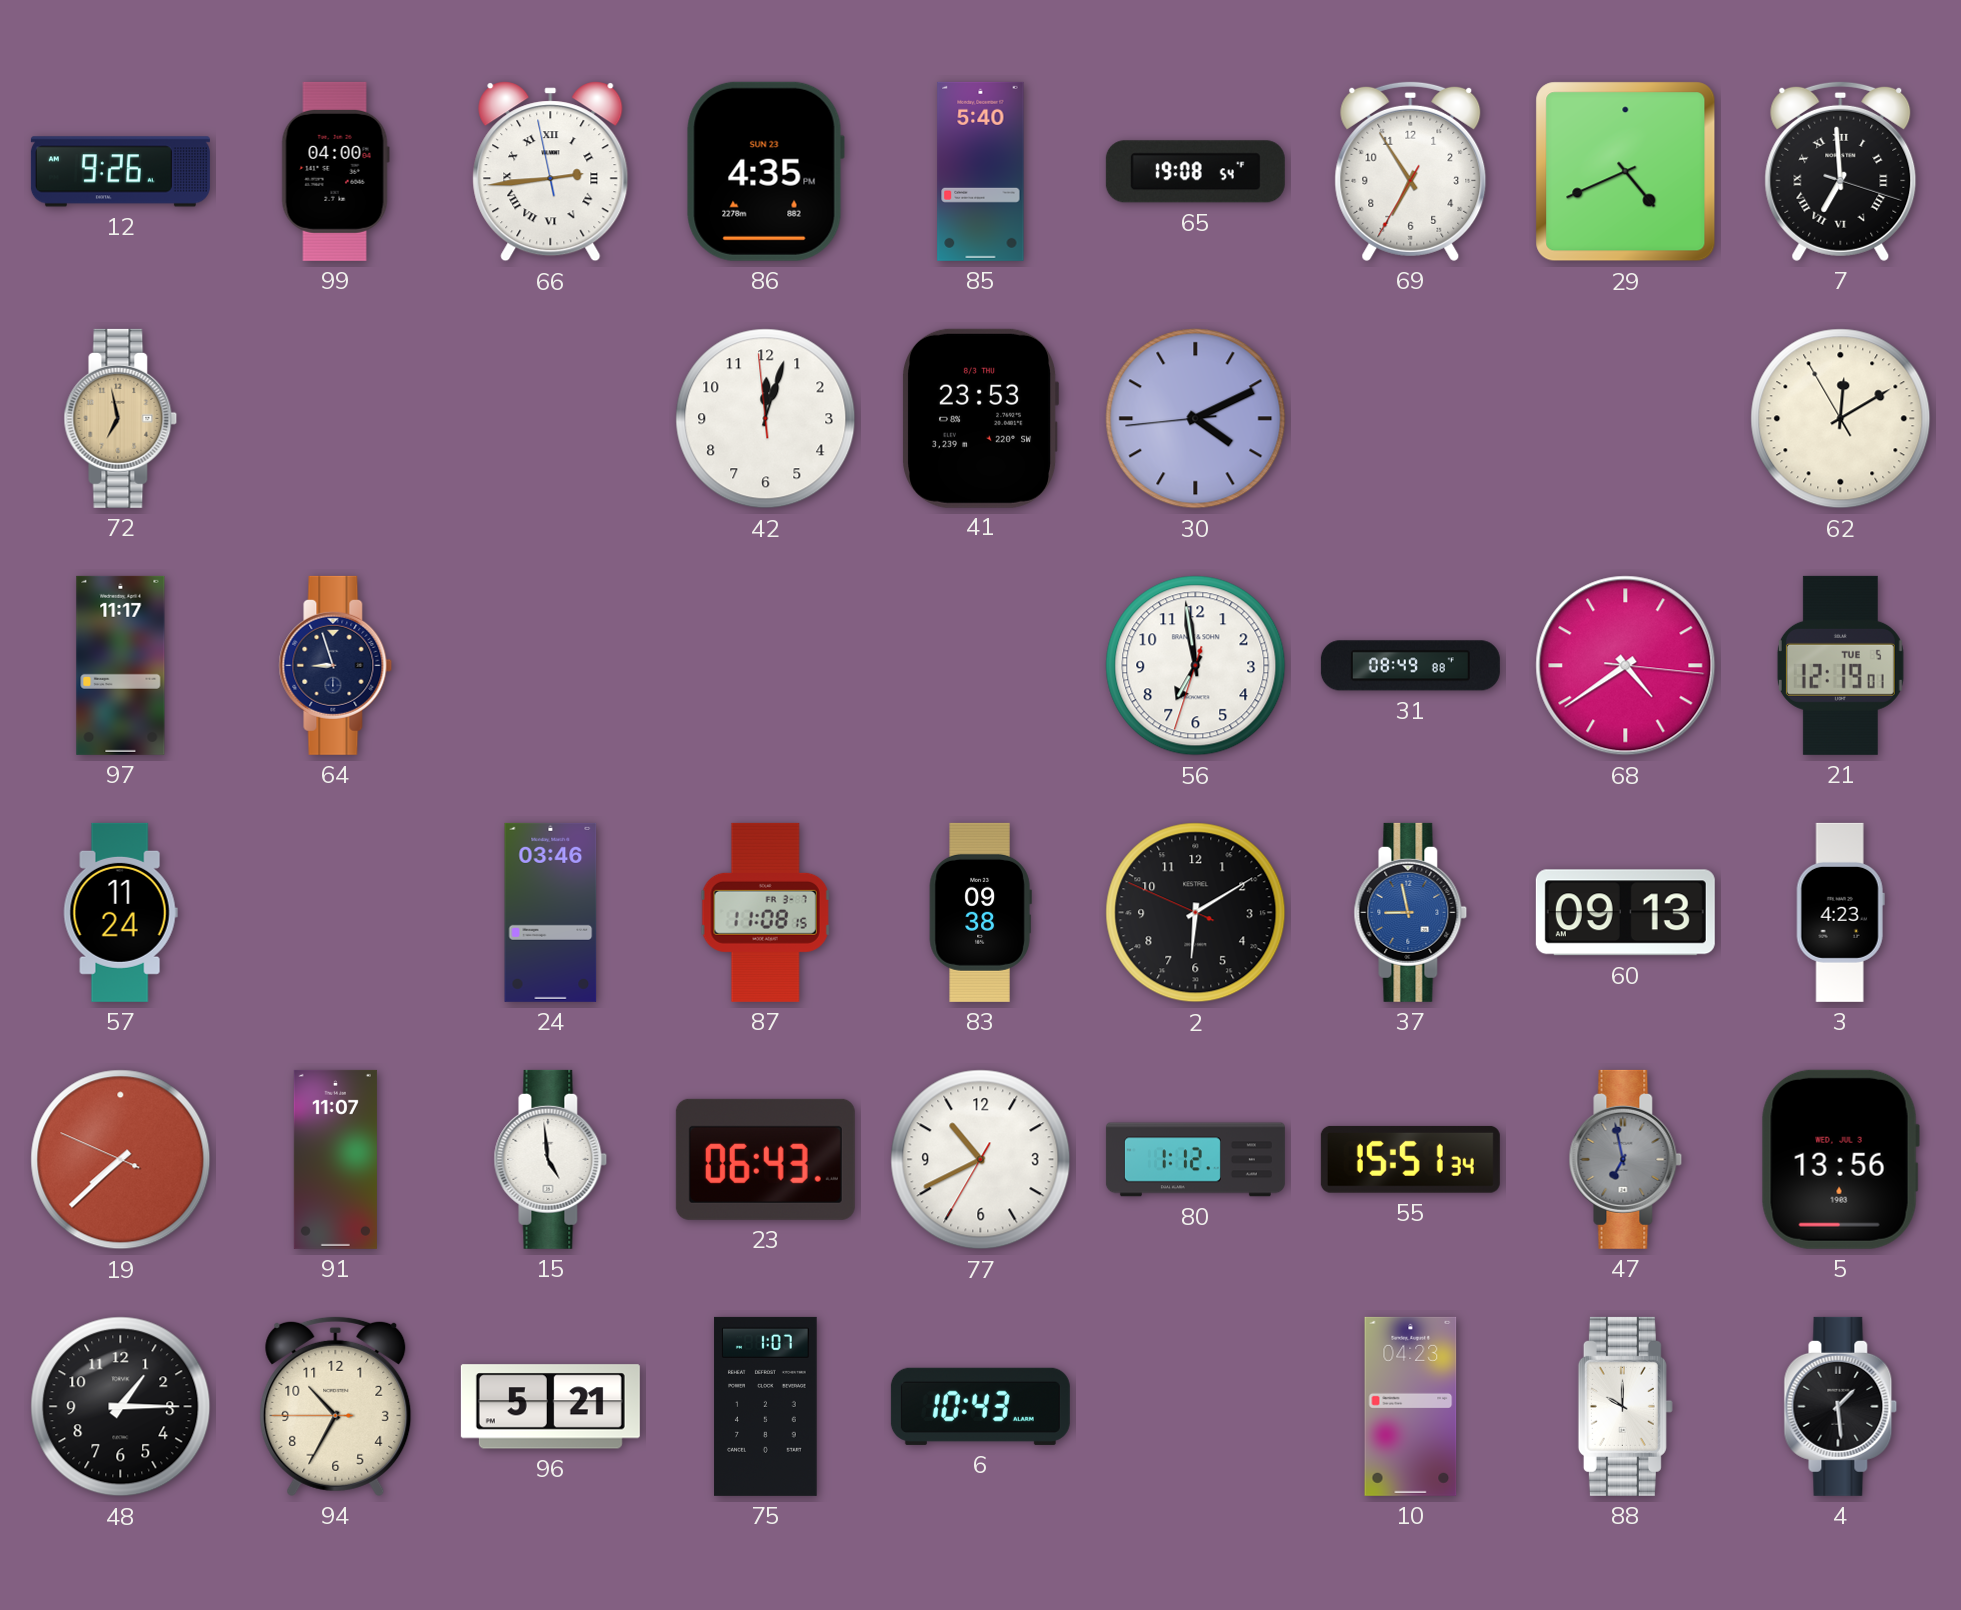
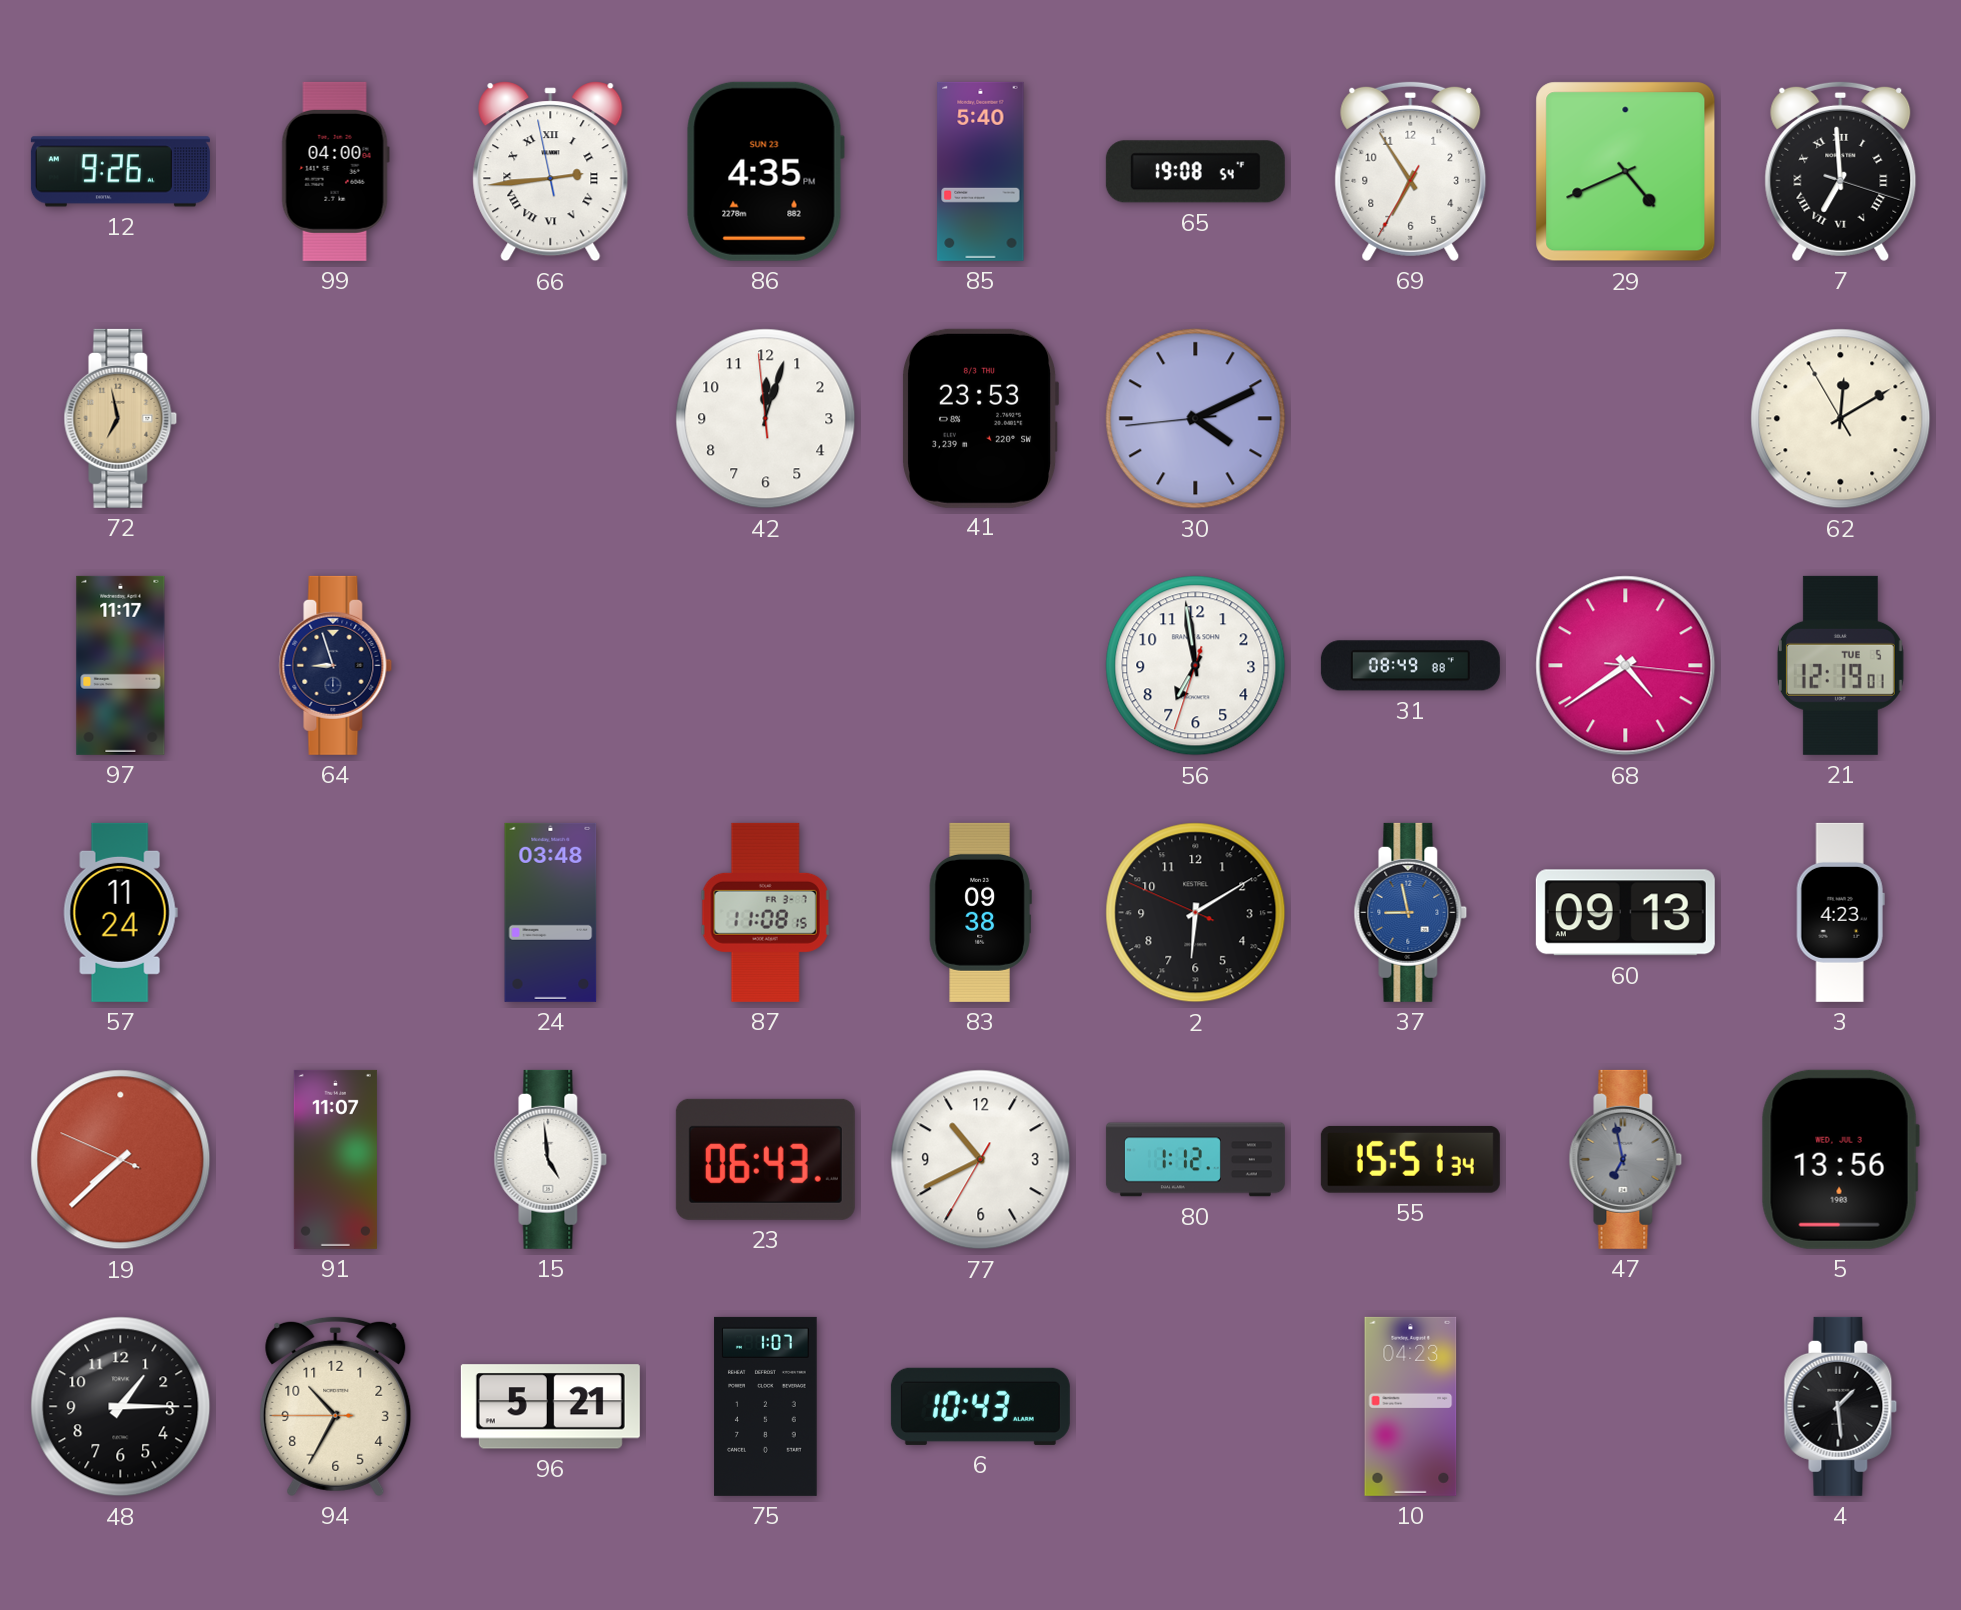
24: 03:46 -> 03:48
88: 10:00 -> none
